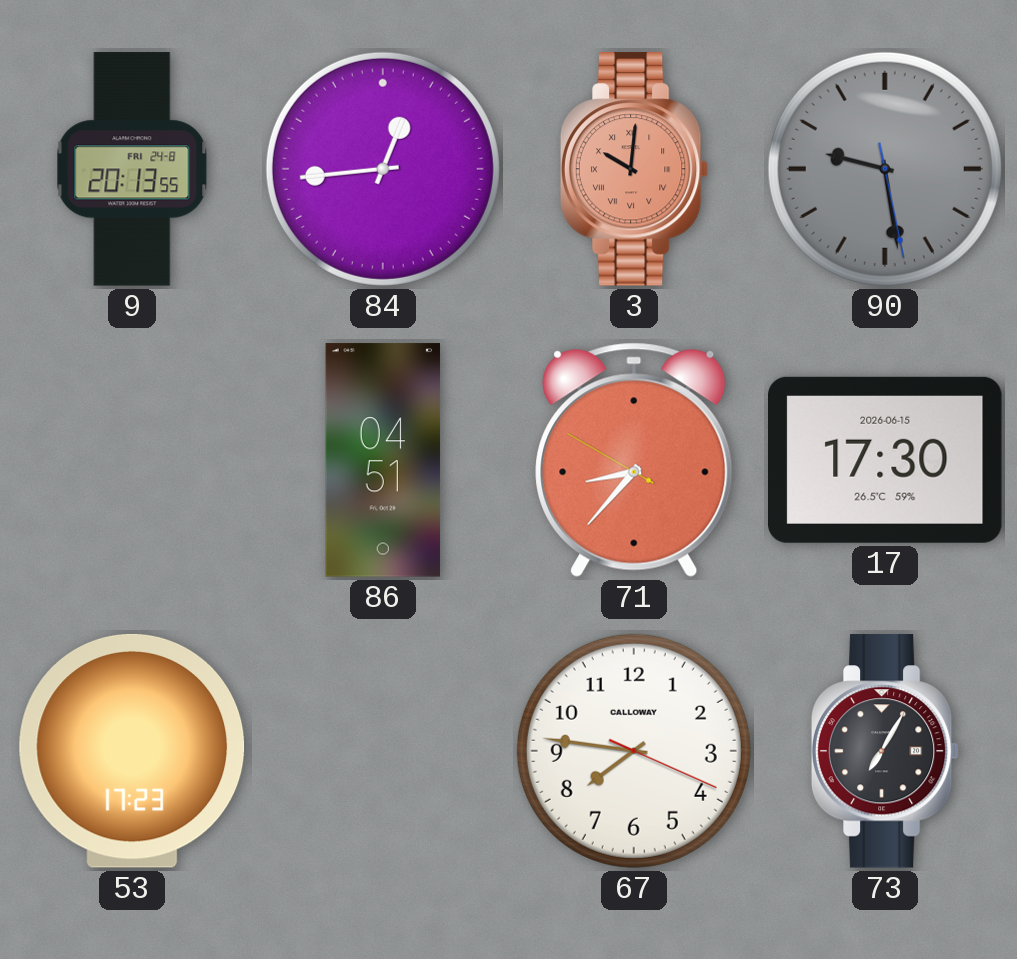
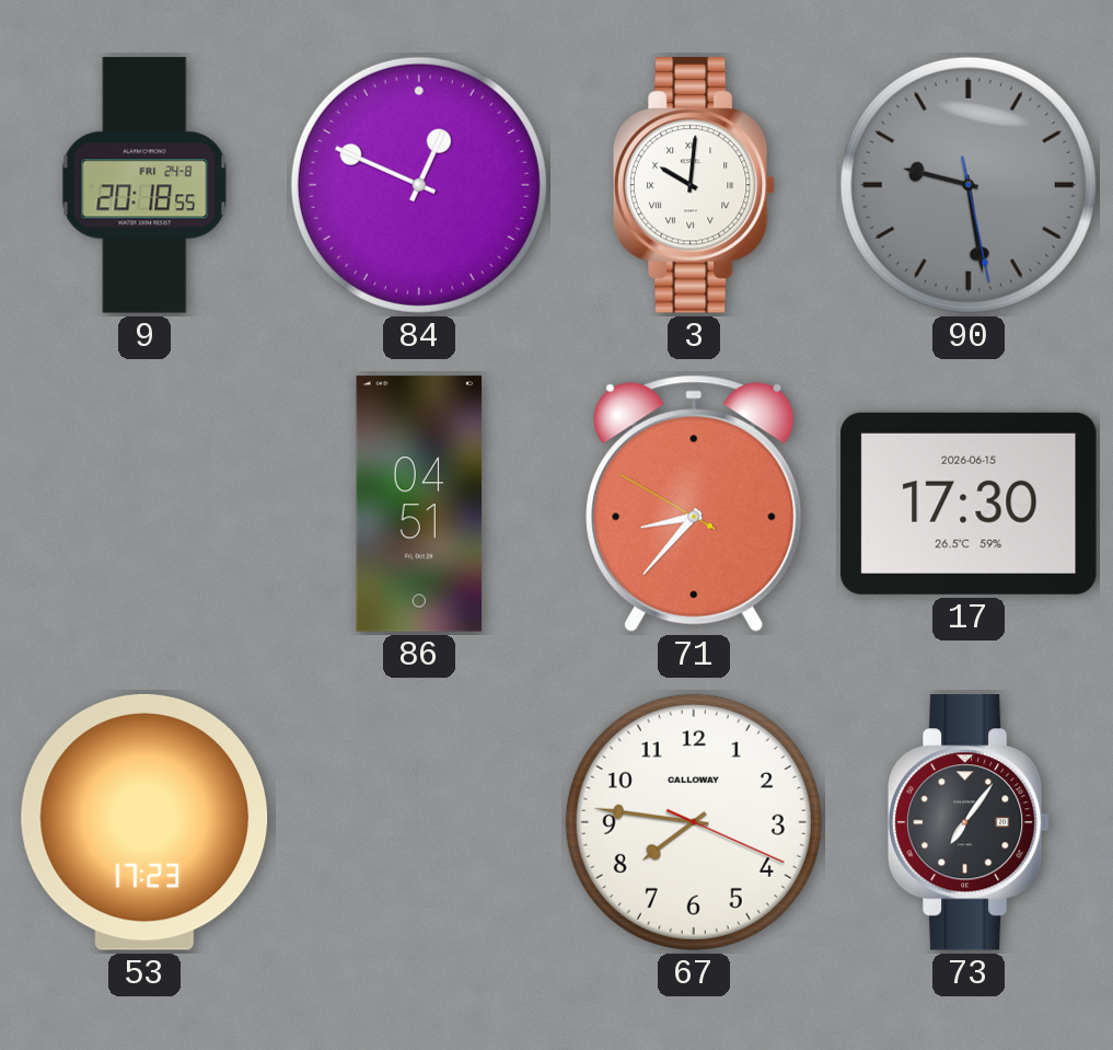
9: 20:13 -> 20:18
84: 12:44 -> 12:49
3 dial: salmon -> white
73: 7:05 -> 7:06
